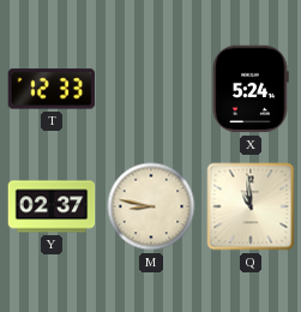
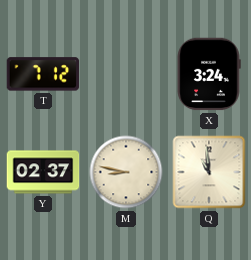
T: 12:33 -> 7:12
X: 5:24 -> 3:24
